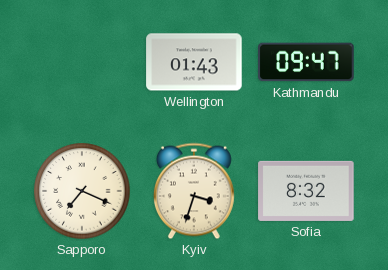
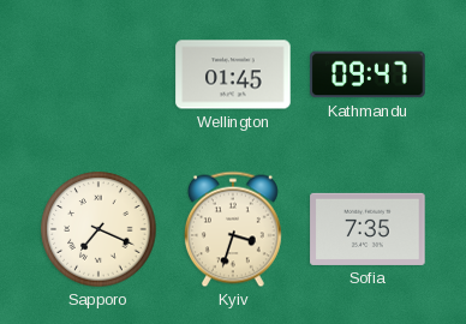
Wellington: 01:43 -> 01:45
Sofia: 8:32 -> 7:35
